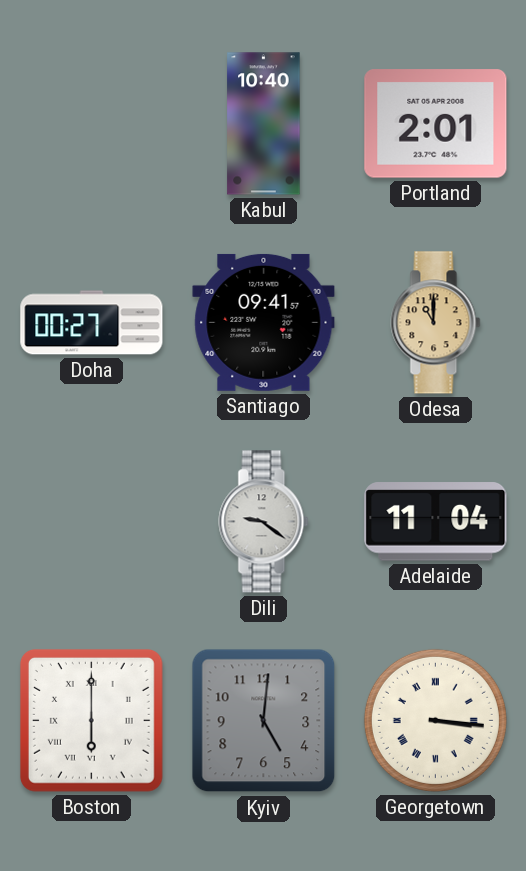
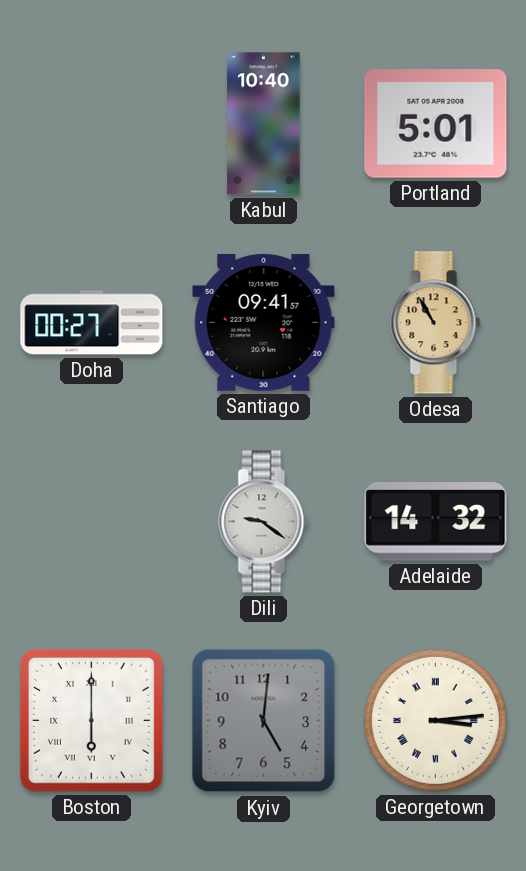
Portland: 2:01 -> 5:01
Odesa: 11:00 -> 10:55
Adelaide: 11:04 -> 14:32
Georgetown: 3:16 -> 3:14
